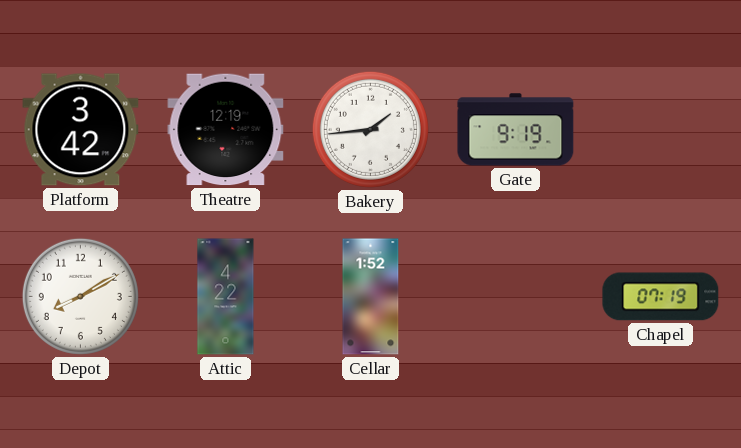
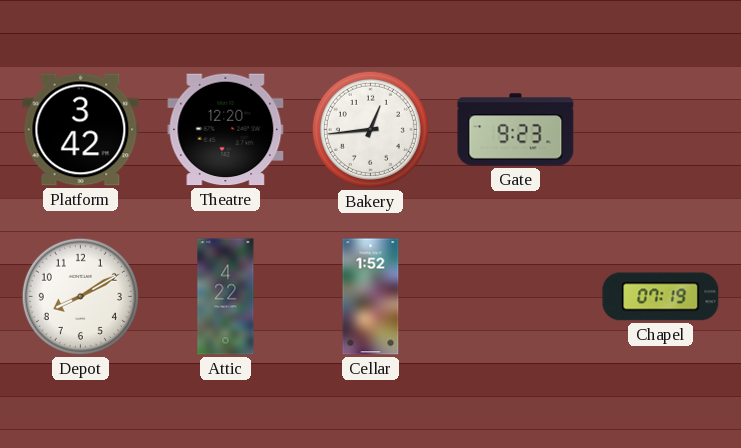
Theatre: 12:19 -> 12:20
Bakery: 1:44 -> 12:44
Gate: 9:19 -> 9:23
